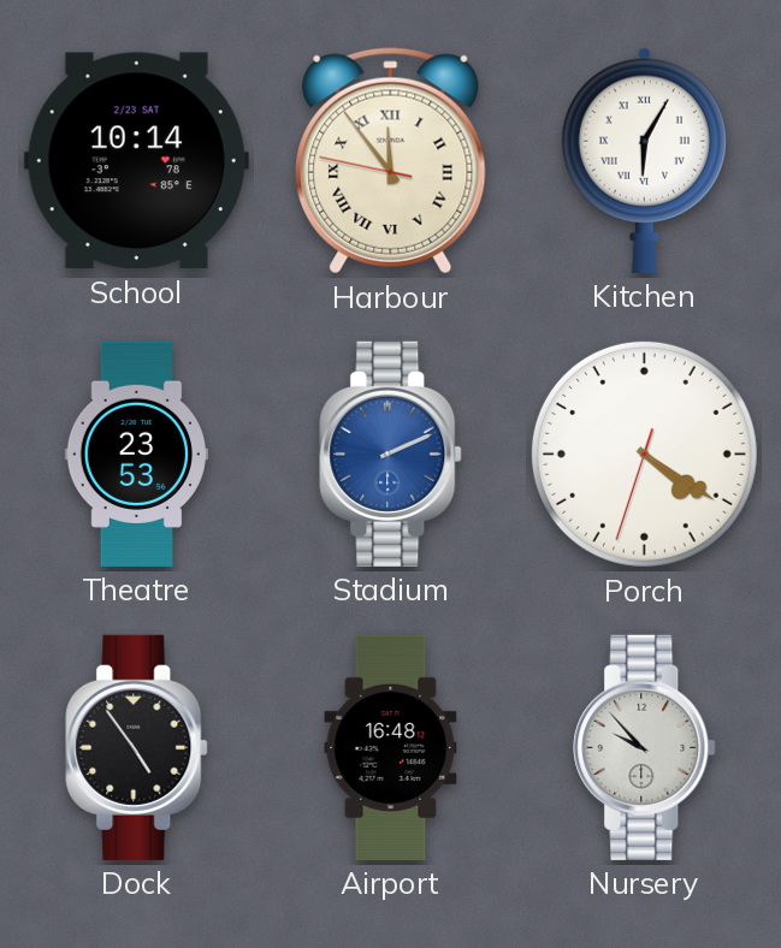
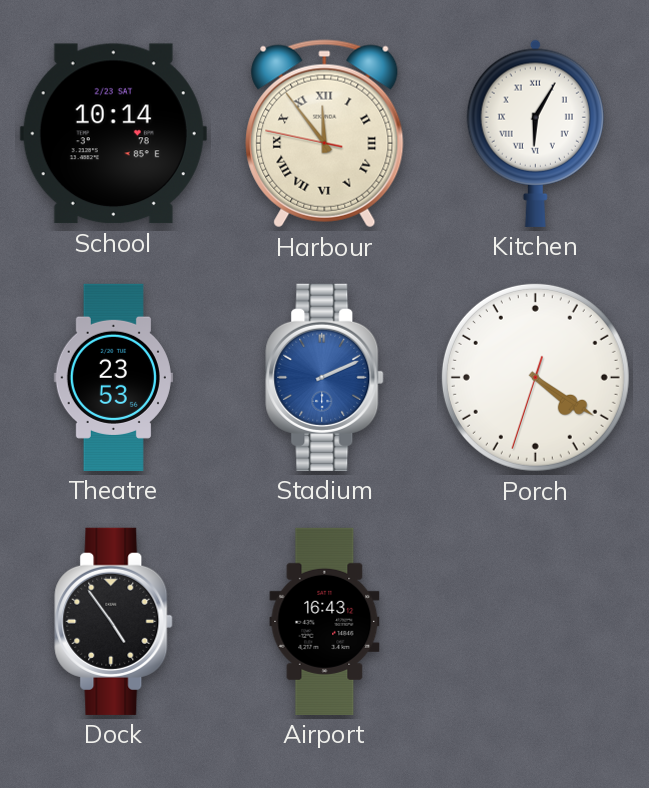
Airport: 16:48 -> 16:43
Nursery: 9:53 -> none
